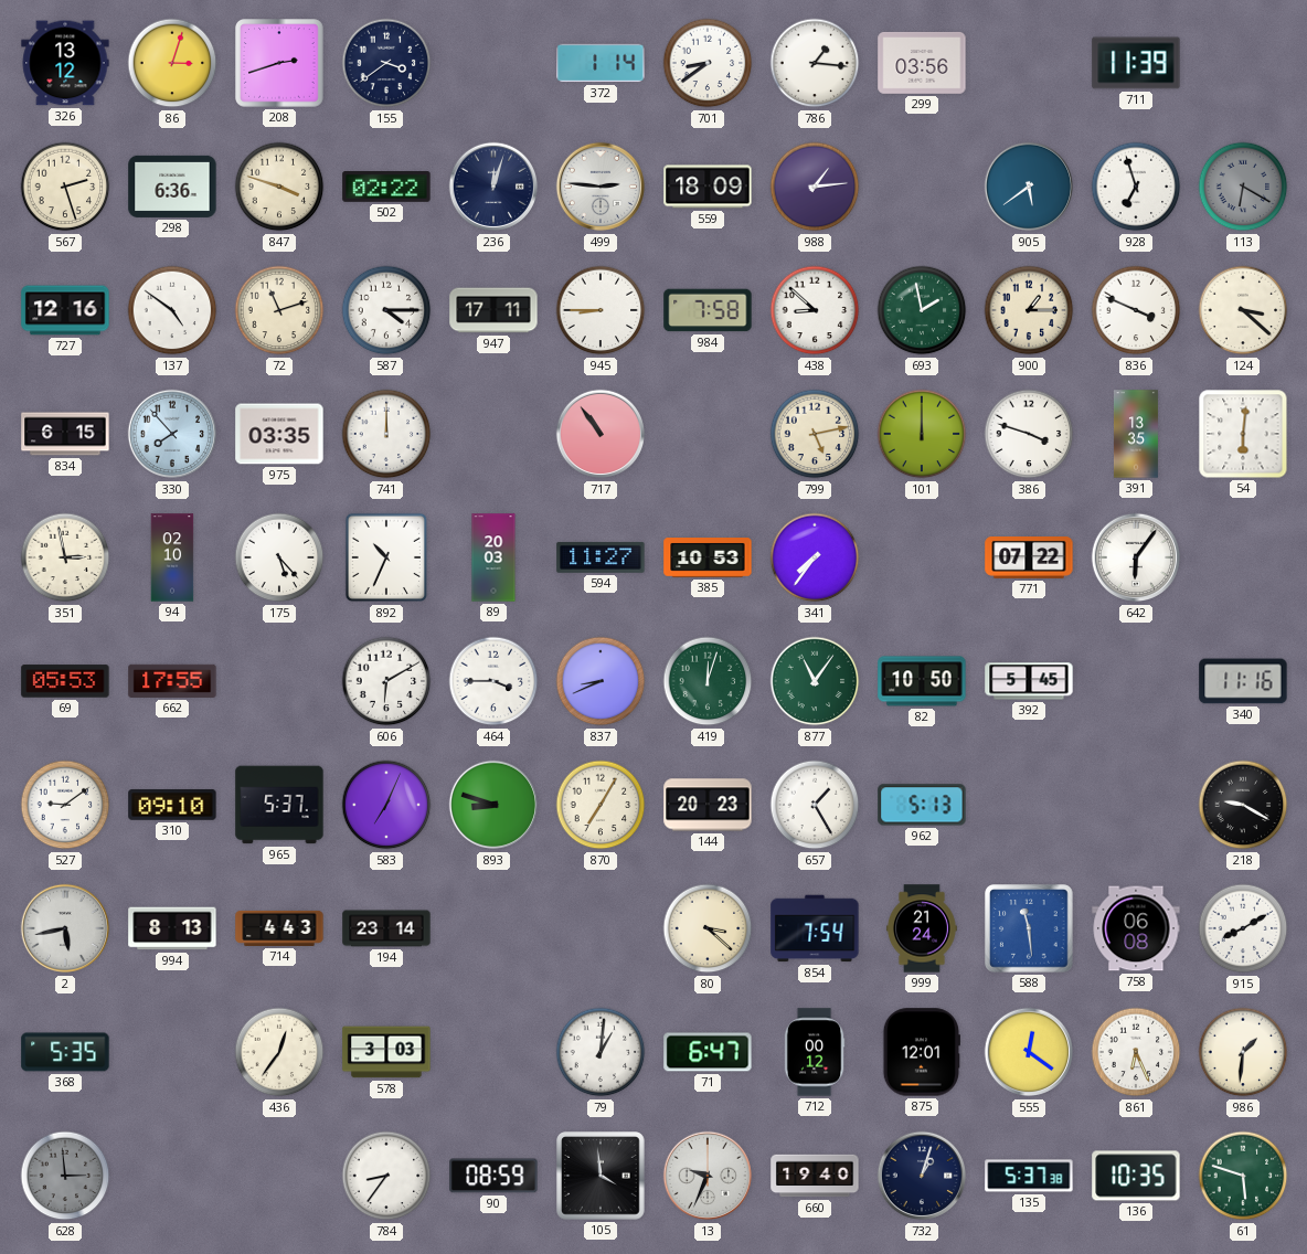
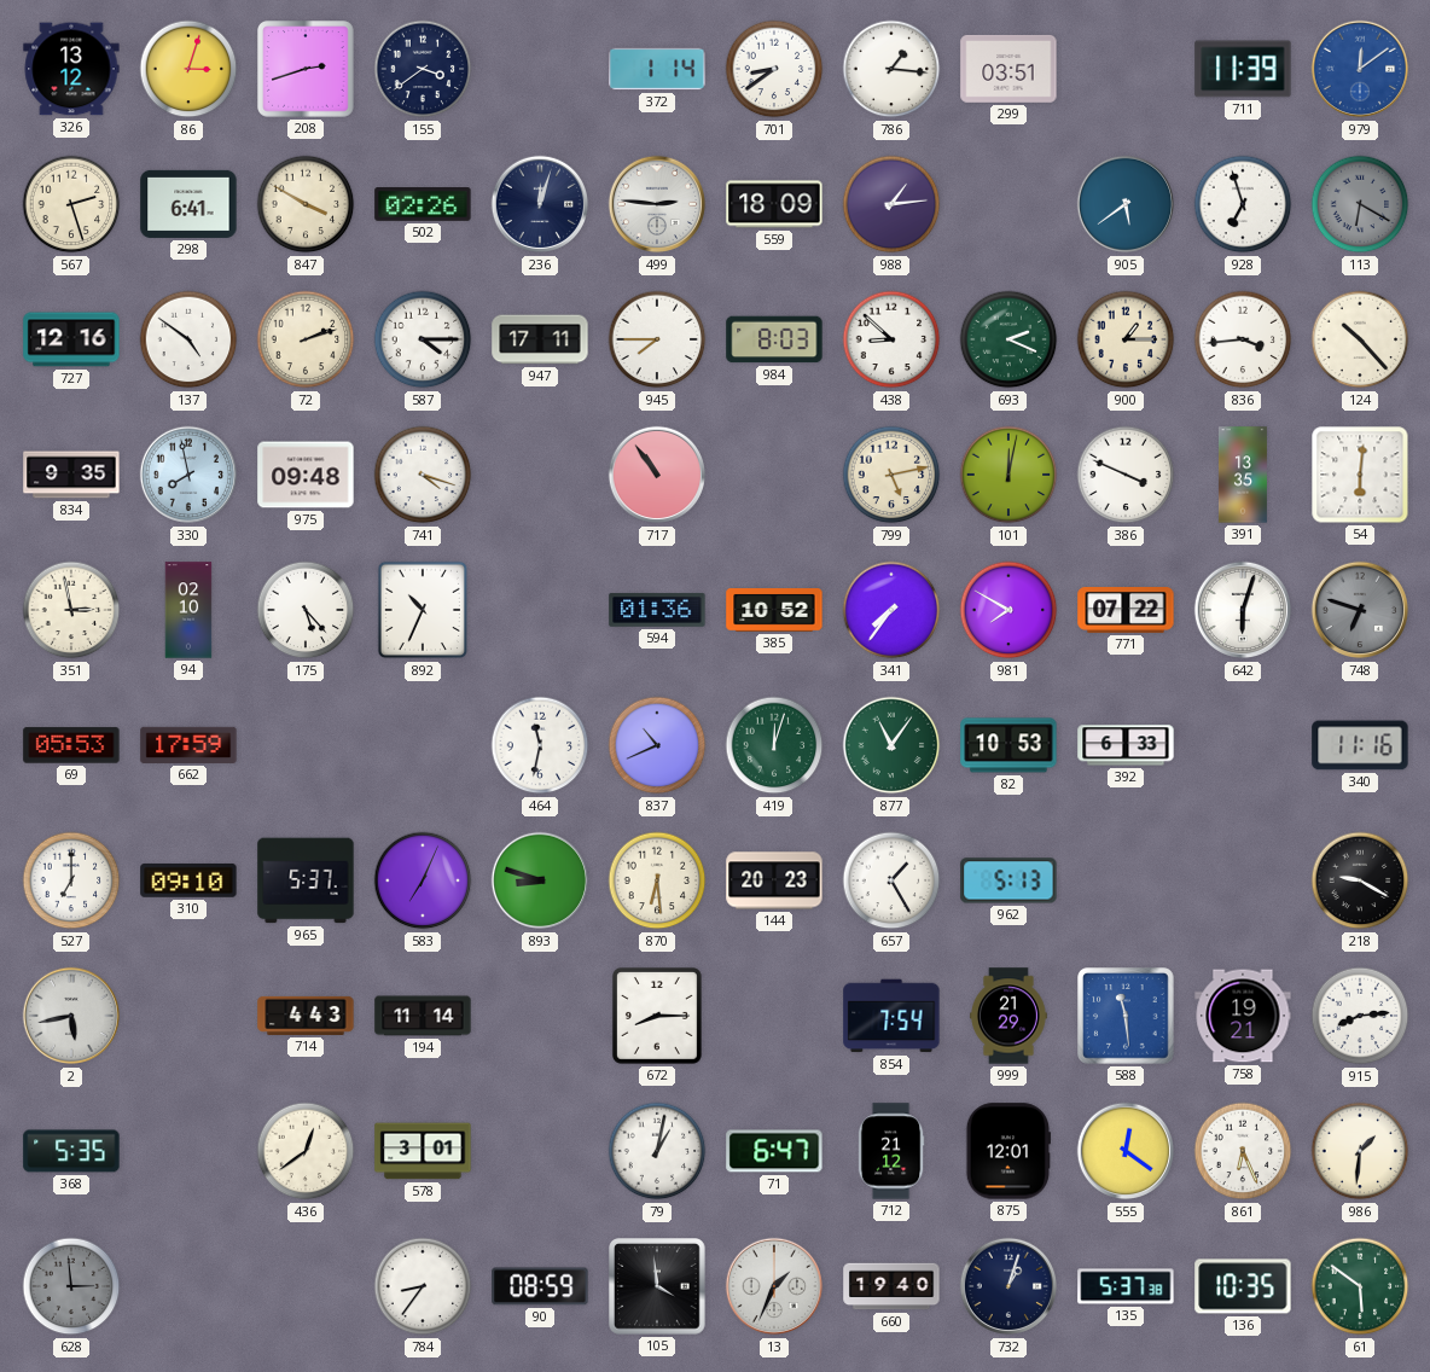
299: 03:56 -> 03:51
979: none -> 12:09
298: 6:36 -> 6:41
847: 3:48 -> 3:50
502: 02:22 -> 02:26
72: 11:12 -> 2:12
945: 8:45 -> 7:45
984: 7:58 -> 8:03
693: 1:58 -> 2:19
836: 3:49 -> 3:44
124: 3:22 -> 10:23
834: 6:15 -> 9:35
330: 7:53 -> 7:58
975: 03:35 -> 09:48
741: 12:00 -> 4:18
101: 12:00 -> 12:02
386: 3:48 -> 3:49
89: 20:03 -> none
594: 11:27 -> 01:36
385: 10:53 -> 10:52
981: none -> 7:50
642: 6:06 -> 6:03
748: none -> 6:48
662: 17:55 -> 17:59
606: 6:10 -> none
464: 3:45 -> 11:32
837: 8:41 -> 10:41
82: 10:50 -> 10:53
392: 5:45 -> 6:33
527: 9:09 -> 7:00
870: 7:05 -> 6:29
994: 8:13 -> none
194: 23:14 -> 11:14
672: none -> 8:15
80: 3:22 -> none
999: 21:24 -> 21:29
758: 06:08 -> 19:21
915: 8:10 -> 8:14
436: 12:36 -> 12:39
578: 3:03 -> 3:01
79: 1:01 -> 1:02
712: 00:12 -> 21:12
13: 9:34 -> 1:34
61: 5:48 -> 5:51
